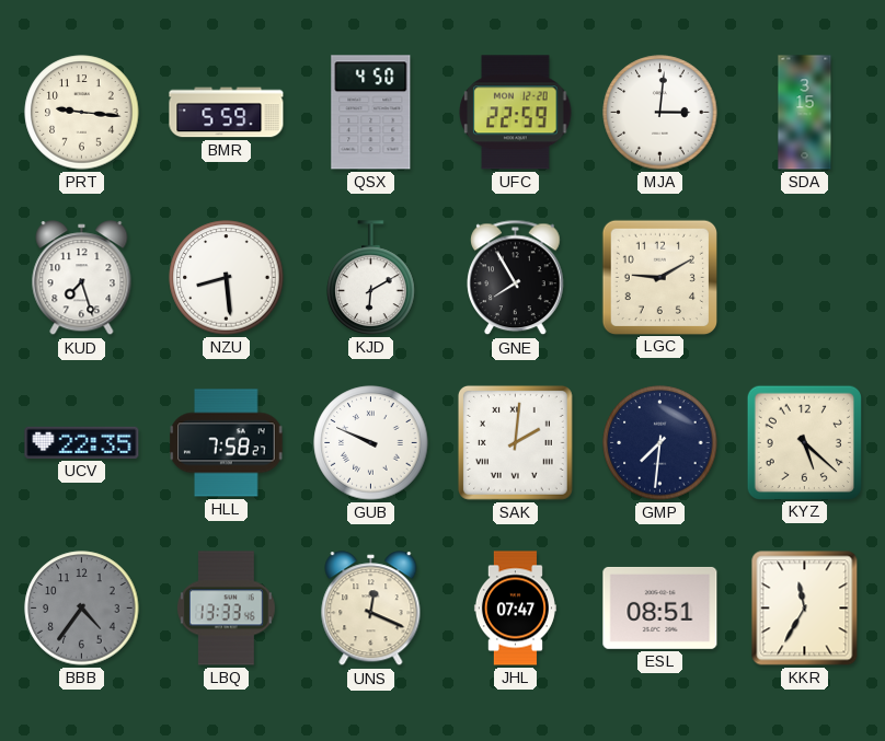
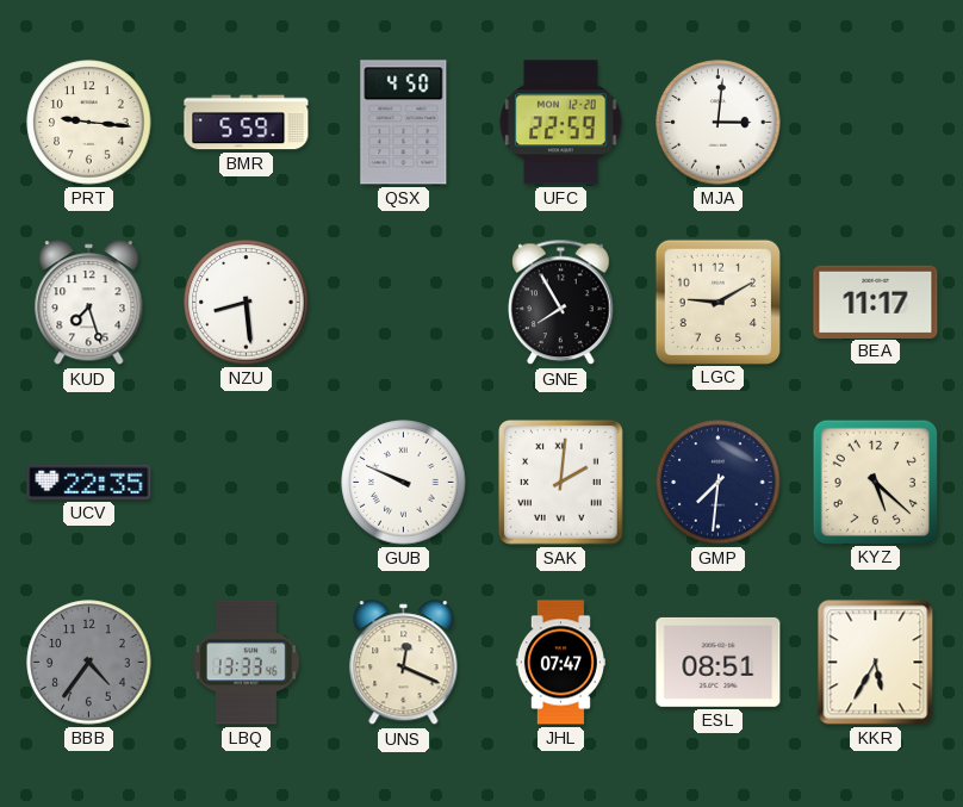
SDA: 3:15 -> none
KJD: 6:10 -> none
BEA: none -> 11:17
HLL: 7:58 -> none
KKR: 11:35 -> 5:35
